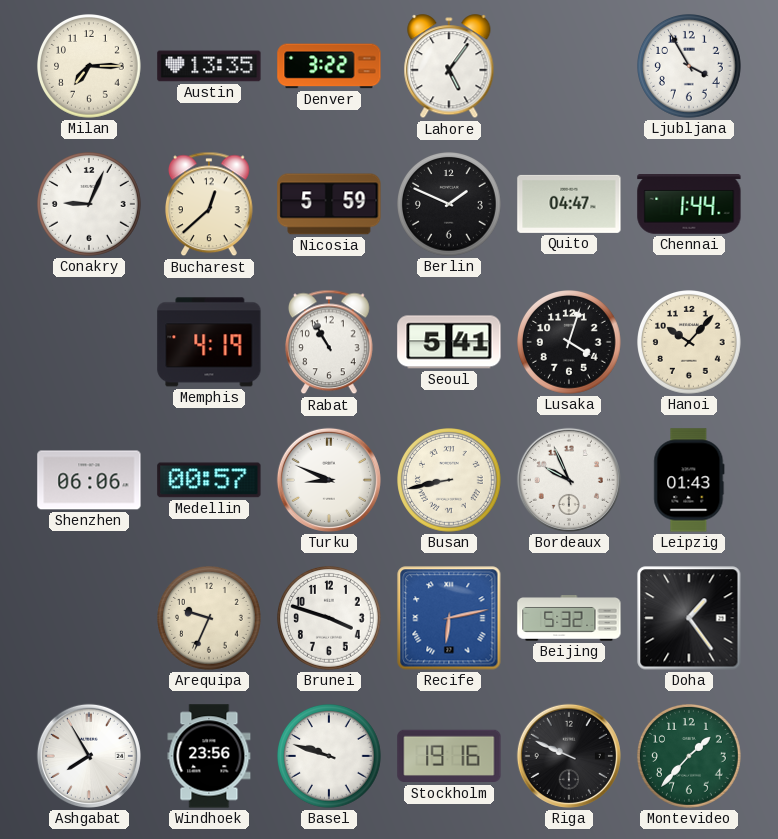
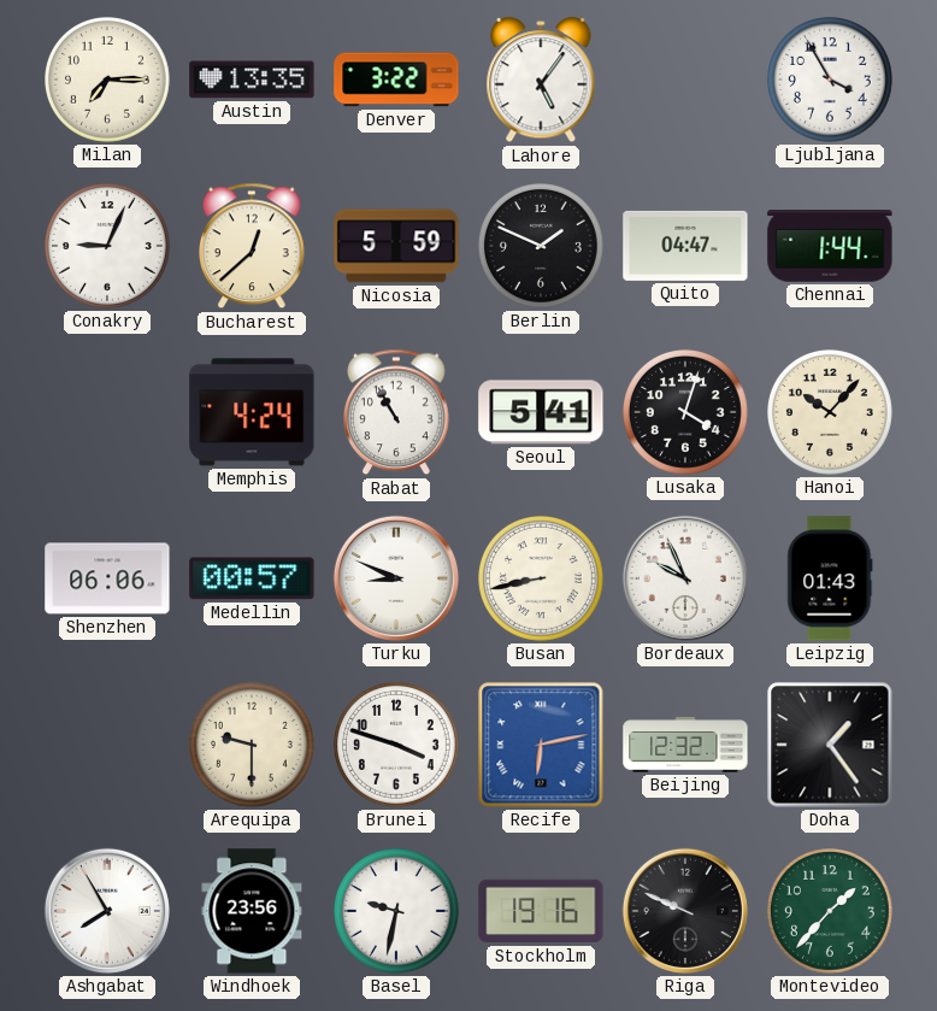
Memphis: 4:19 -> 4:24
Arequipa: 9:34 -> 9:30
Beijing: 5:32 -> 12:32
Basel: 9:48 -> 9:32
